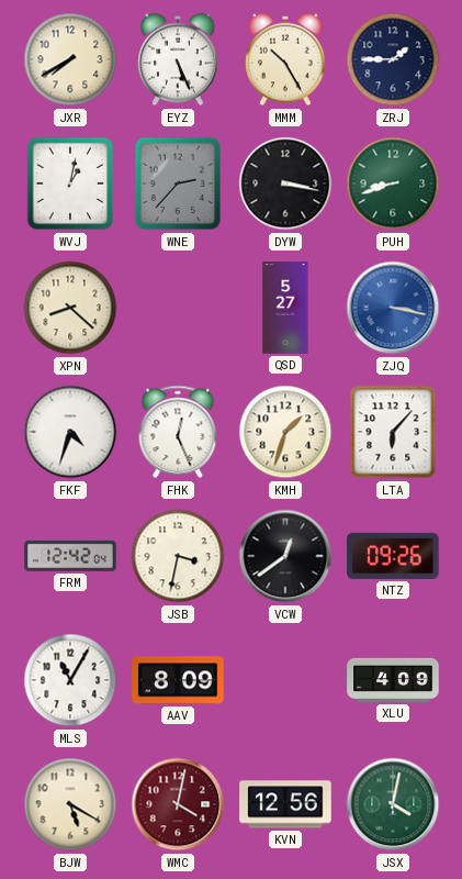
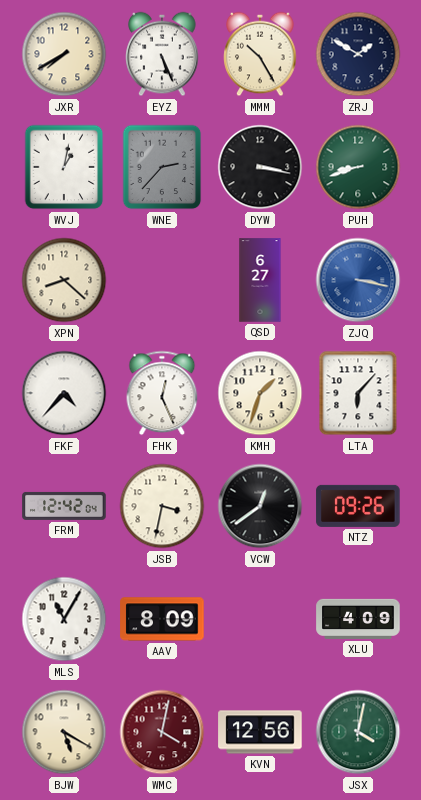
ZRJ: 1:45 -> 1:50
QSD: 5:27 -> 6:27
FKF: 4:33 -> 4:37
